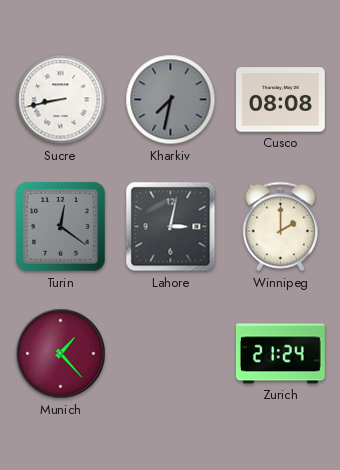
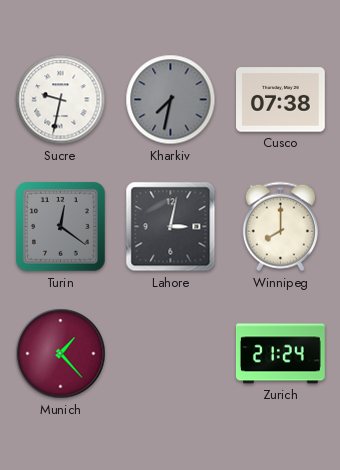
Sucre: 8:43 -> 9:32
Cusco: 08:08 -> 07:38
Winnipeg: 2:00 -> 8:00
